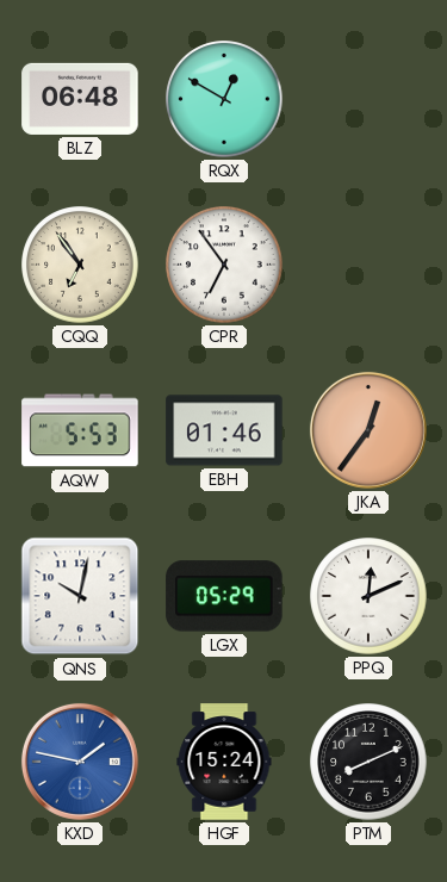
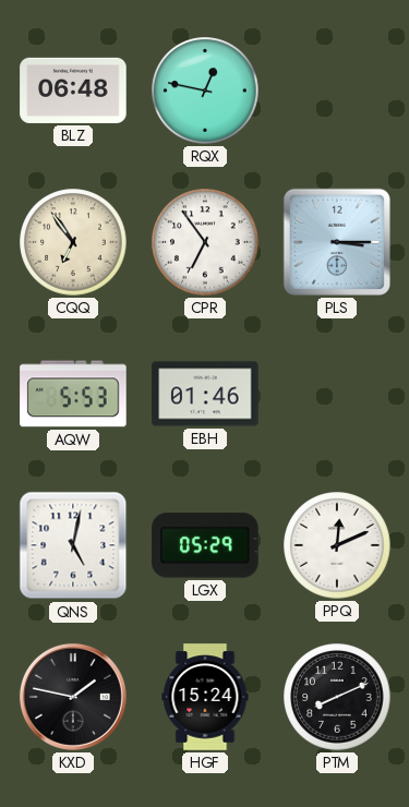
RQX: 12:50 -> 12:47
PLS: none -> 3:15
JKA: 12:36 -> none
QNS: 10:02 -> 5:02
KXD dial: blue -> black
